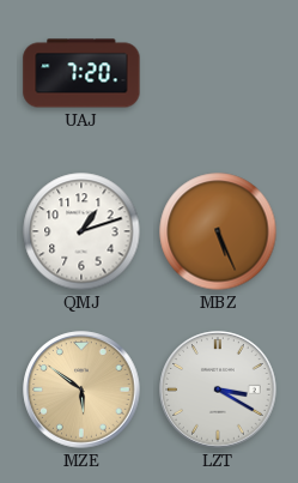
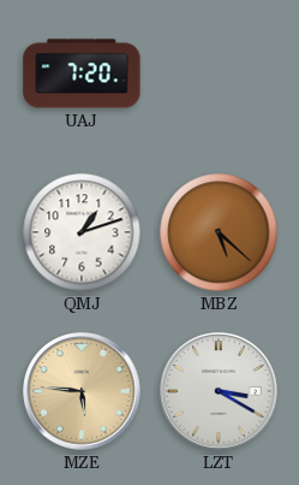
MBZ: 5:26 -> 5:22
MZE: 5:51 -> 5:46
